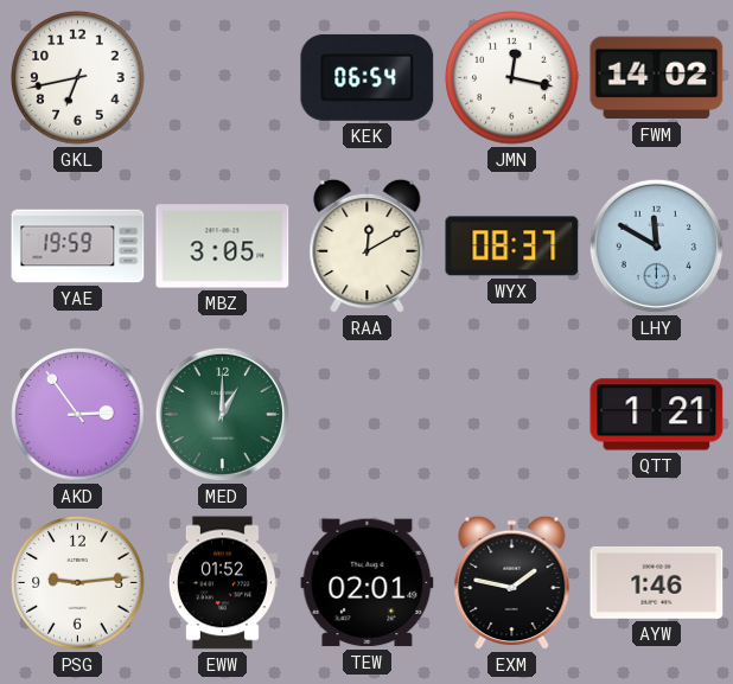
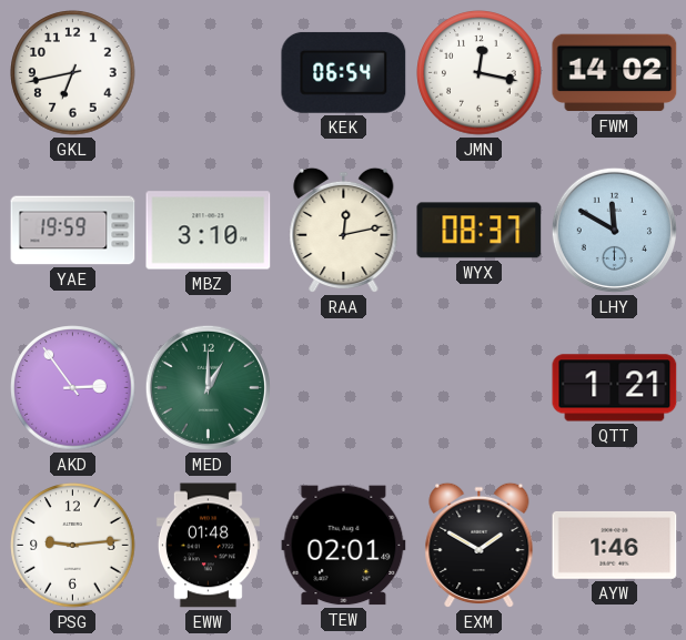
MBZ: 3:05 -> 3:10
RAA: 12:10 -> 12:13
EWW: 01:52 -> 01:48
EXM: 1:47 -> 1:50
